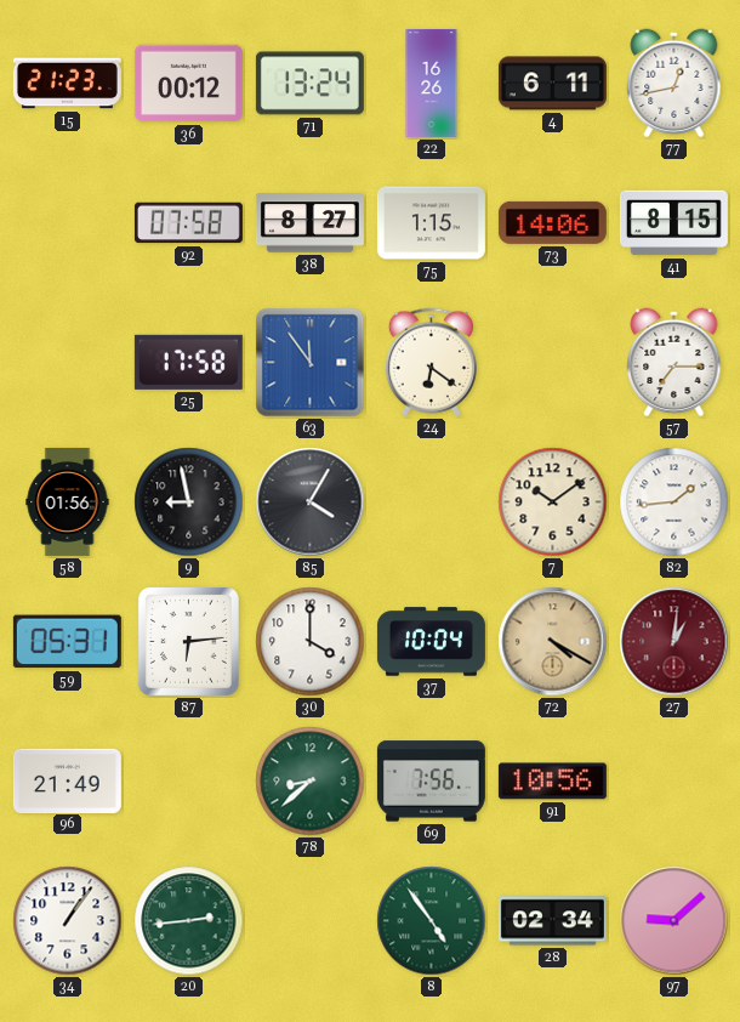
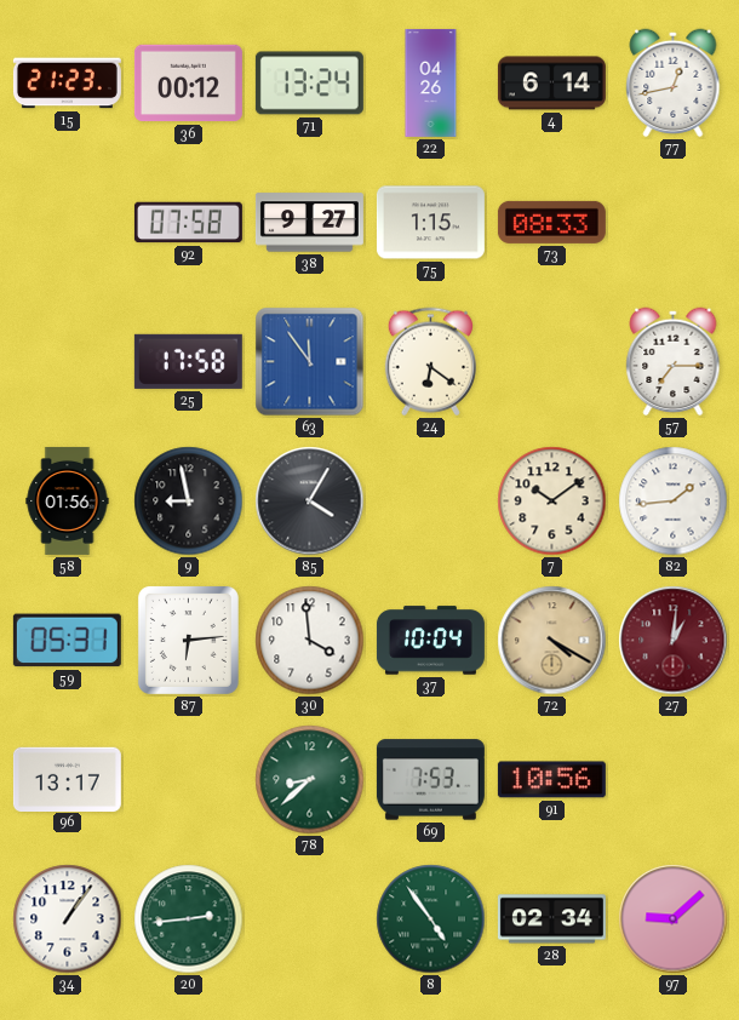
22: 16:26 -> 04:26
4: 6:11 -> 6:14
38: 8:27 -> 9:27
73: 14:06 -> 08:33
41: 8:15 -> none
30: 4:00 -> 3:59
96: 21:49 -> 13:17
69: 7:56 -> 7:53
